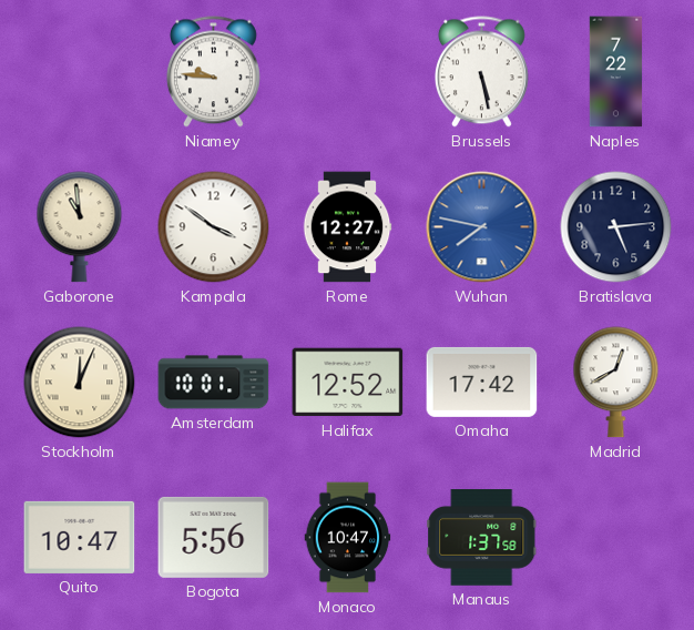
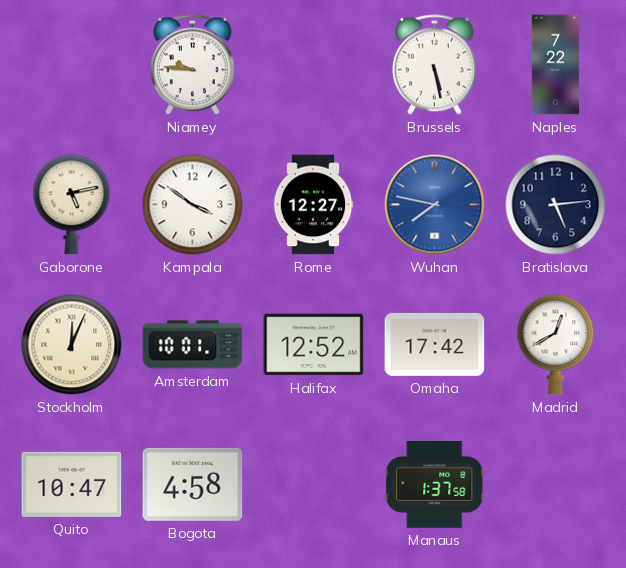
Gaborone: 10:59 -> 5:13
Bogota: 5:56 -> 4:58
Monaco: 10:47 -> none
